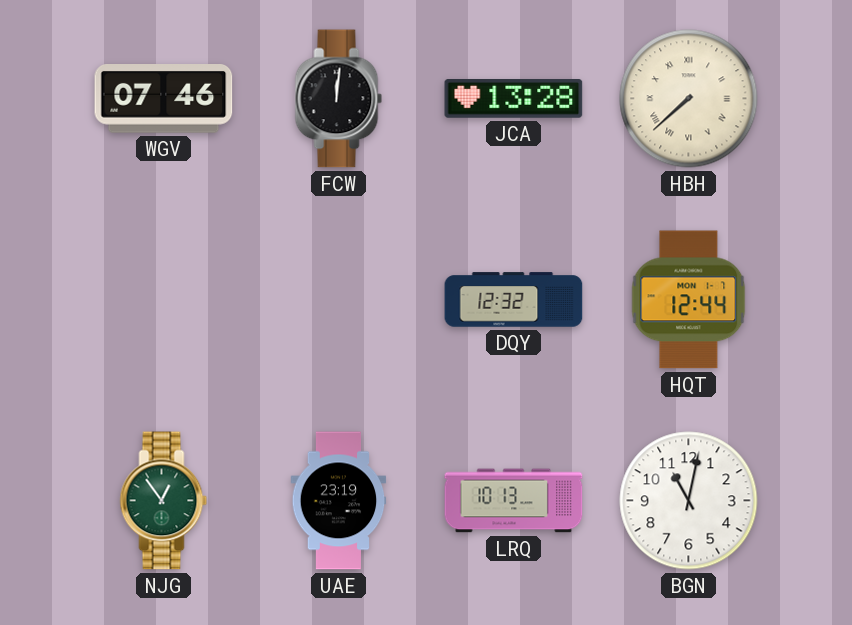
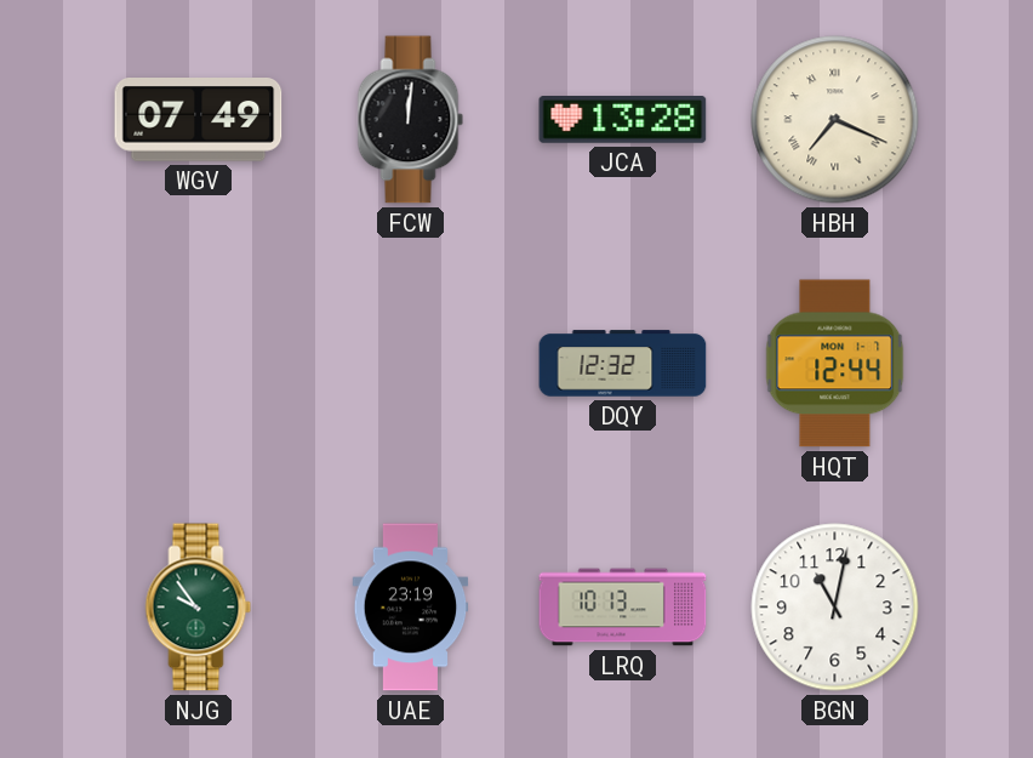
WGV: 07:46 -> 07:49
HBH: 7:38 -> 7:19
NJG: 12:54 -> 9:54
